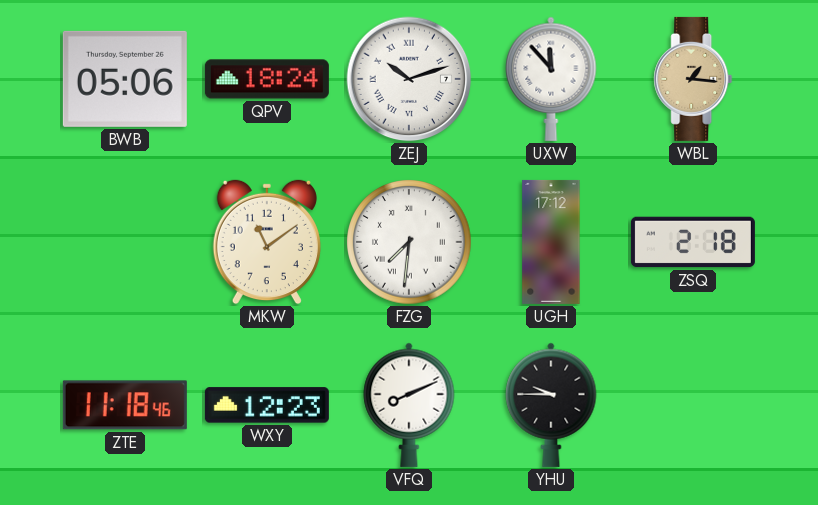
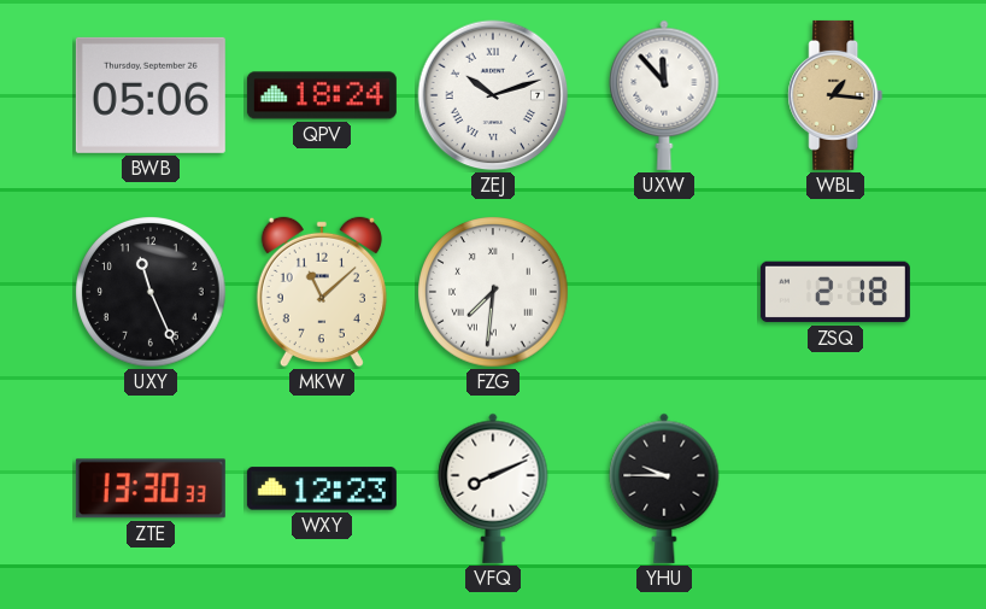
UXY: none -> 11:26
MKW: 11:09 -> 11:08
UGH: 17:12 -> none
ZTE: 11:18 -> 13:30
